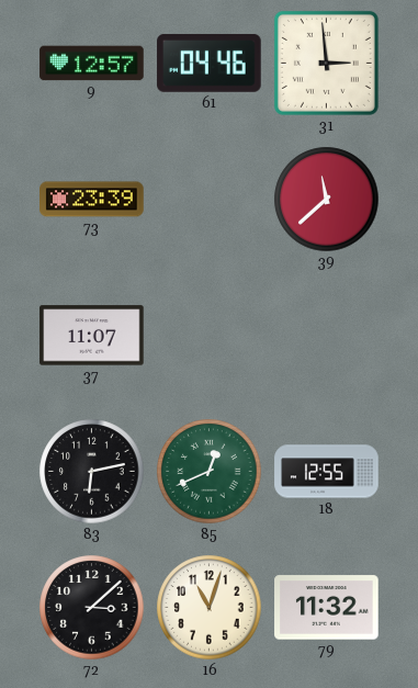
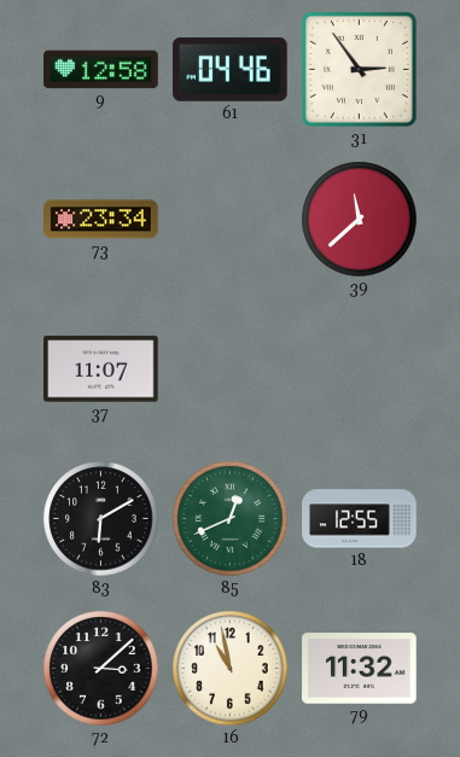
9: 12:57 -> 12:58
31: 2:59 -> 2:54
73: 23:39 -> 23:34
83: 6:13 -> 6:10
16: 11:03 -> 10:58
